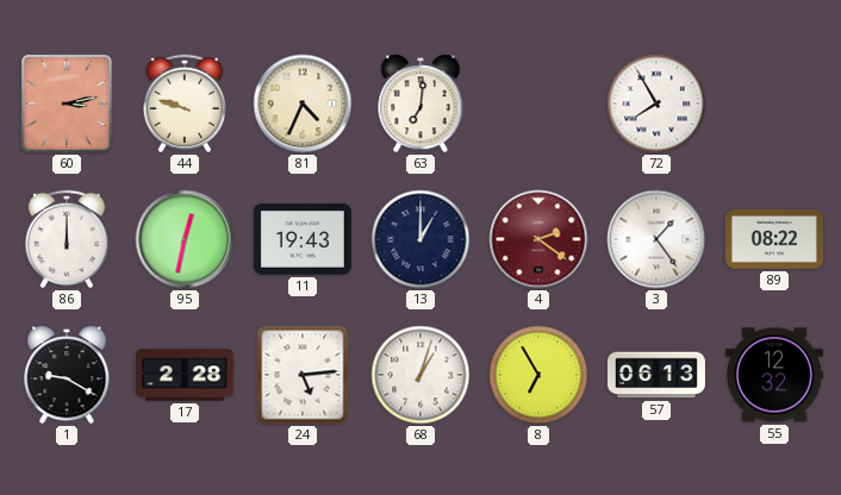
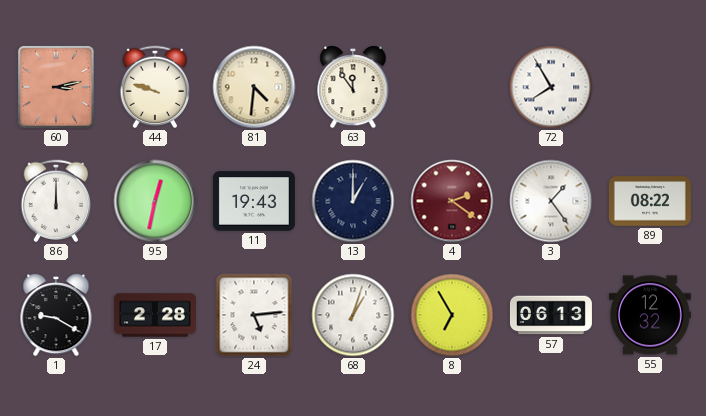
81: 4:34 -> 4:31
63: 7:01 -> 11:54
